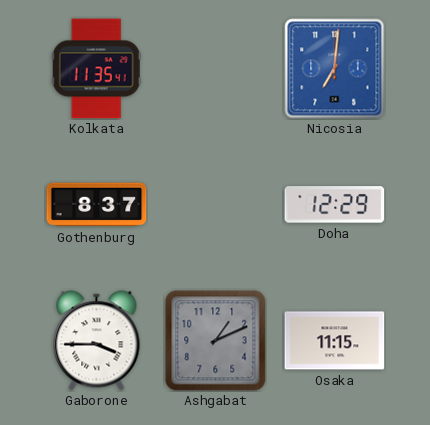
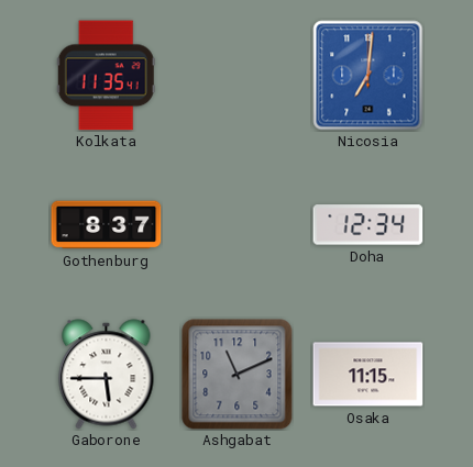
Doha: 12:29 -> 12:34
Gaborone: 3:45 -> 5:45
Ashgabat: 1:11 -> 11:11
